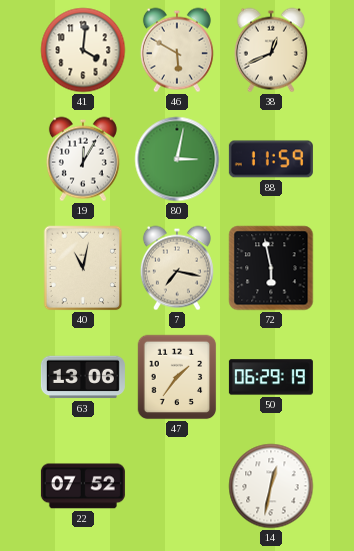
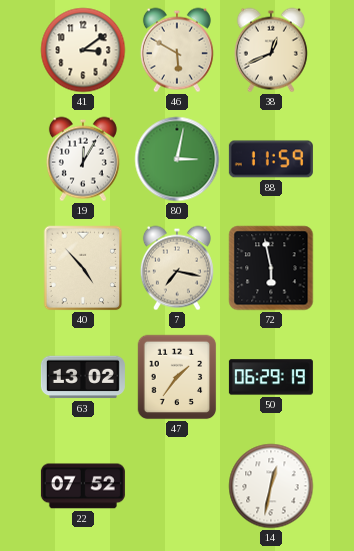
41: 4:01 -> 3:09
40: 11:02 -> 4:53
63: 13:06 -> 13:02
